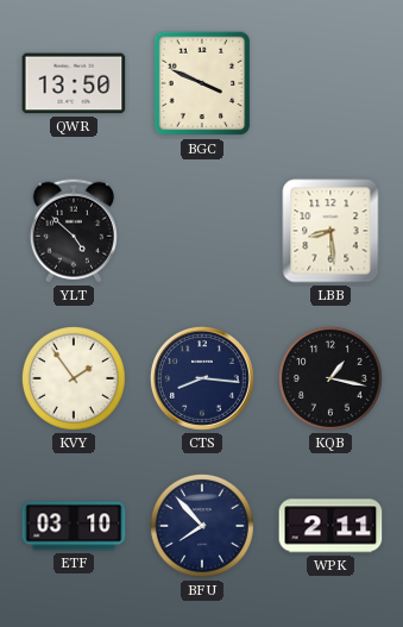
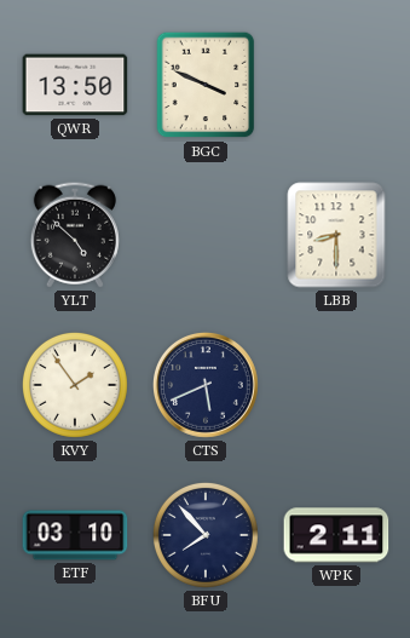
LBB: 8:29 -> 8:30
CTS: 8:16 -> 5:41
KQB: 1:17 -> none
